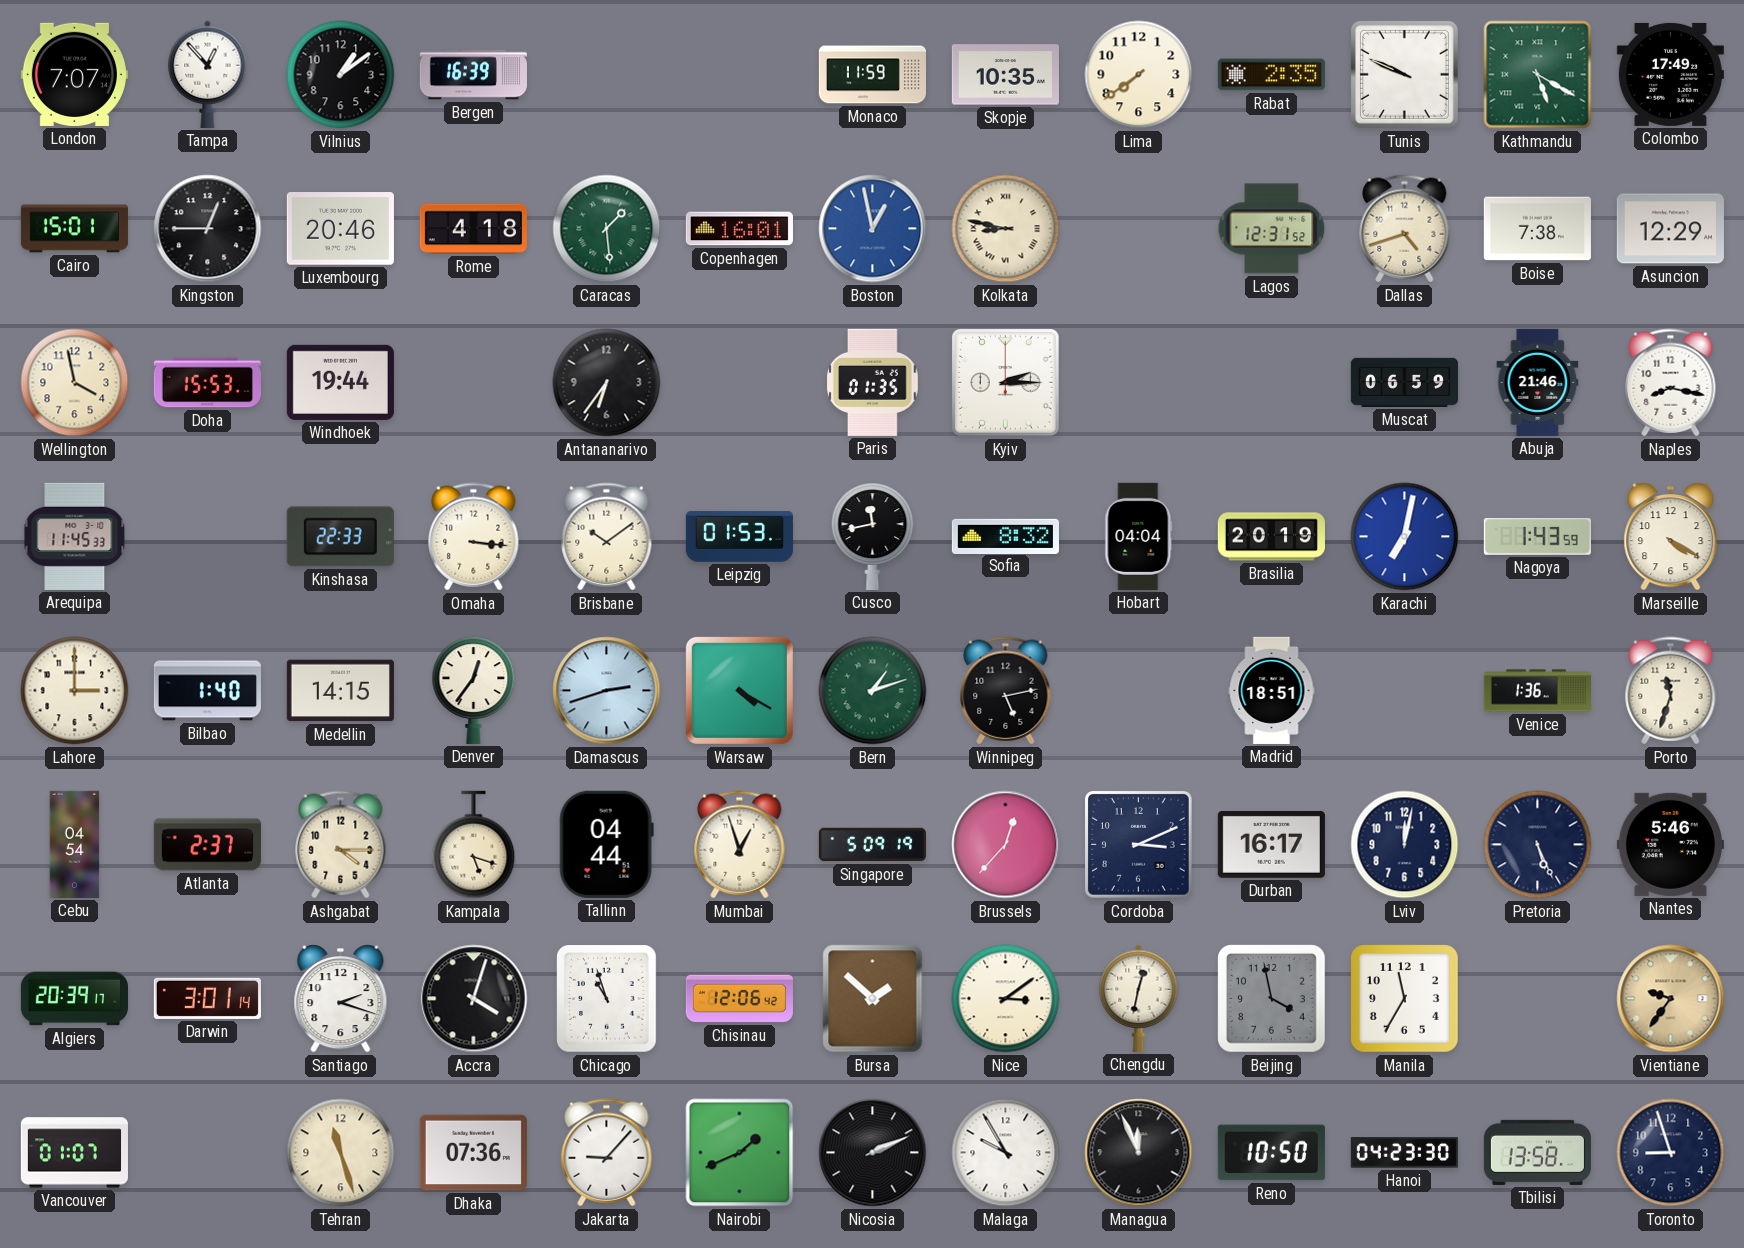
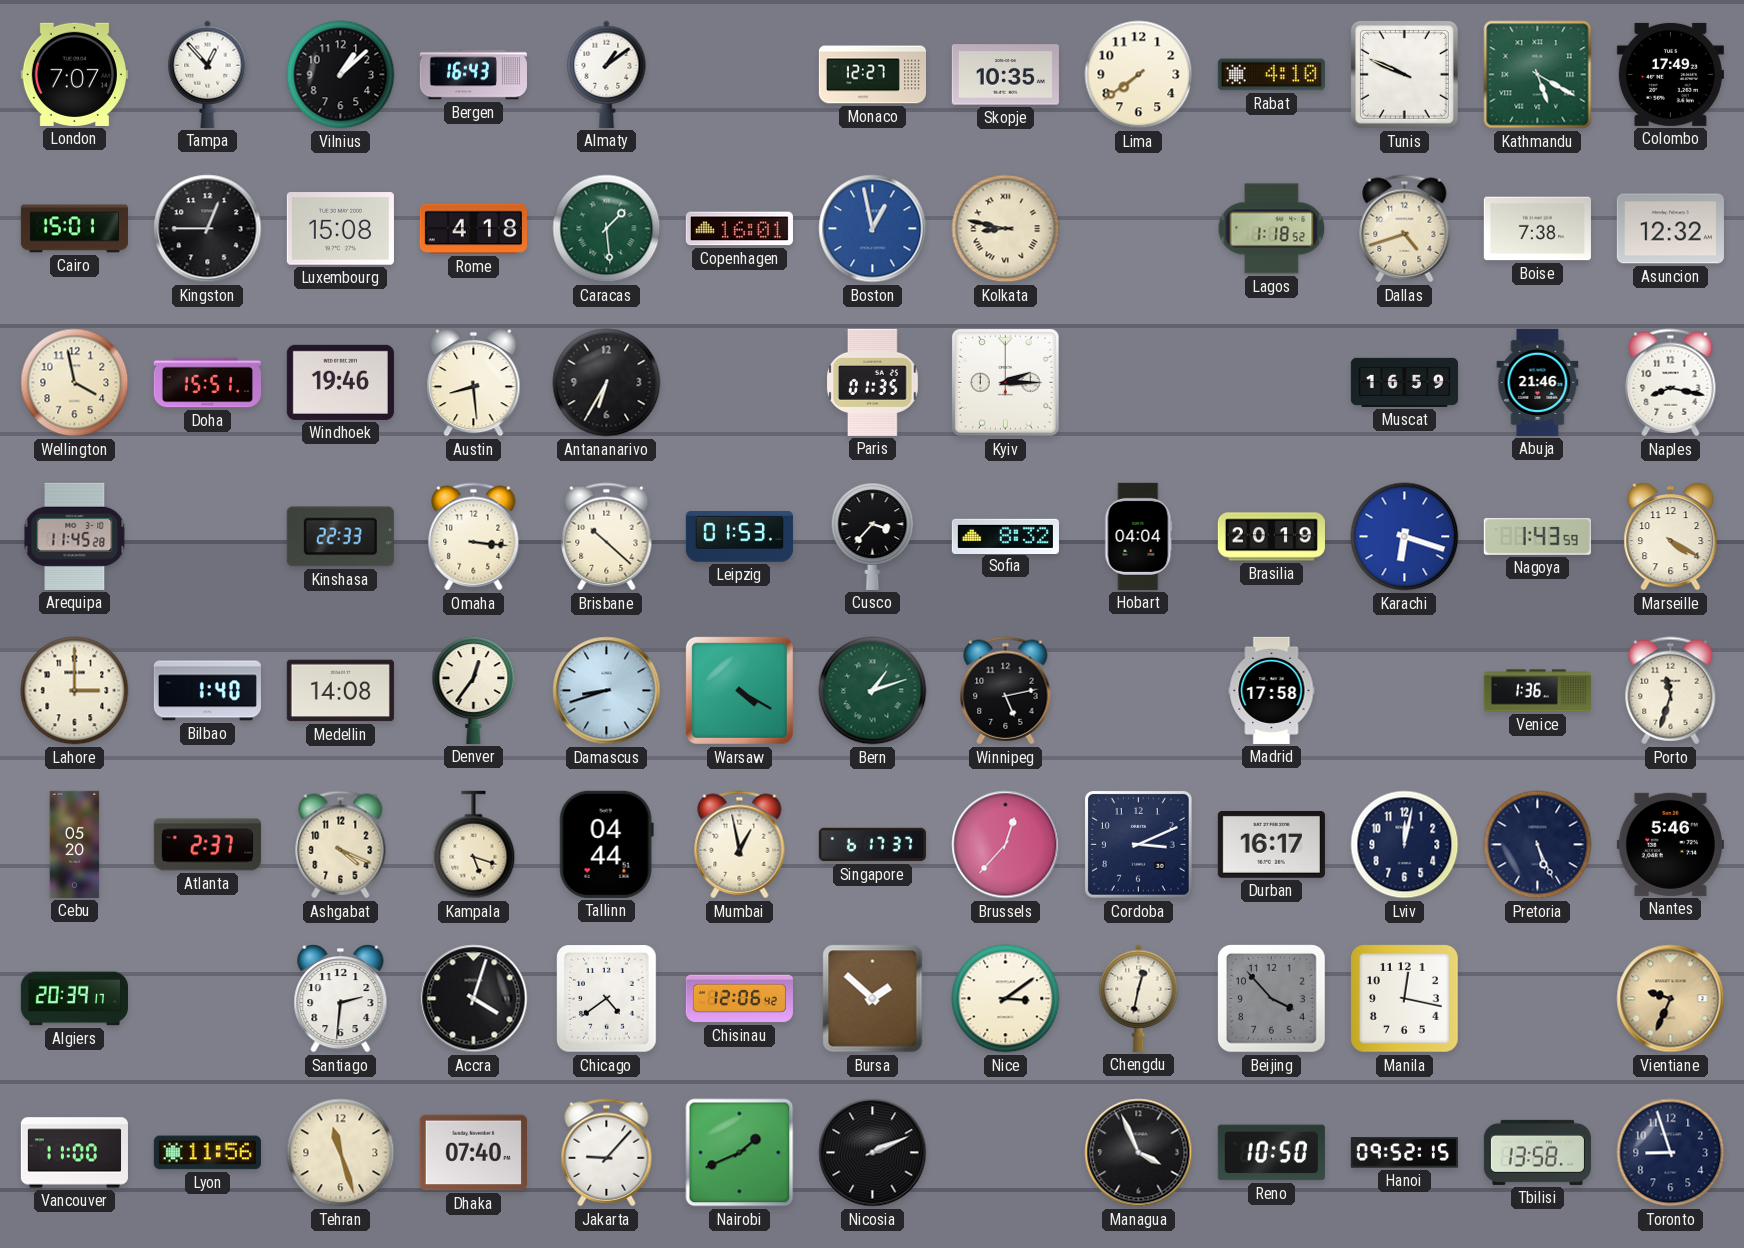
Vilnius: 1:09 -> 1:08
Bergen: 16:39 -> 16:43
Almaty: none -> 1:09
Monaco: 11:59 -> 12:27
Rabat: 2:35 -> 4:10
Luxembourg: 20:46 -> 15:08
Lagos: 12:31 -> 1:18
Asuncion: 12:29 -> 12:32
Doha: 15:53 -> 15:51
Windhoek: 19:44 -> 19:46
Austin: none -> 8:29
Antananarivo: 6:36 -> 6:35
Muscat: 06:59 -> 16:59
Arequipa: 11:45:33 -> 11:45:28
Brisbane: 10:09 -> 10:22
Cusco: 11:43 -> 3:37
Karachi: 7:02 -> 6:18
Medellin: 14:15 -> 14:08
Damascus: 2:42 -> 8:42
Madrid: 18:51 -> 17:58
Cebu: 04:54 -> 05:20
Ashgabat: 4:15 -> 4:19
Mumbai: 12:57 -> 12:58
Singapore: 5:09 -> 6:17
Darwin: 3:01 -> none
Santiago: 2:18 -> 2:31
Chicago: 10:57 -> 4:39
Beijing: 3:58 -> 3:53
Manila: 11:35 -> 12:17
Vientiane: 9:36 -> 9:34
Vancouver: 01:07 -> 11:00
Lyon: none -> 11:56
Dhaka: 07:36 -> 07:40
Malaga: 9:55 -> none
Managua: 11:56 -> 3:56
Hanoi: 04:23 -> 09:52
